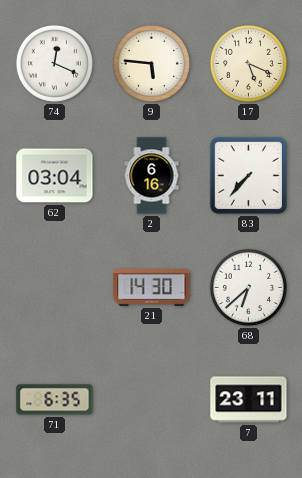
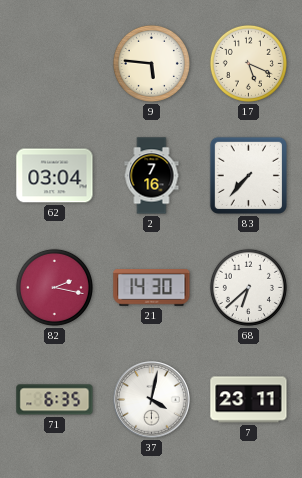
74: 12:19 -> none
2: 6:16 -> 7:16
82: none -> 2:17
37: none -> 4:02
